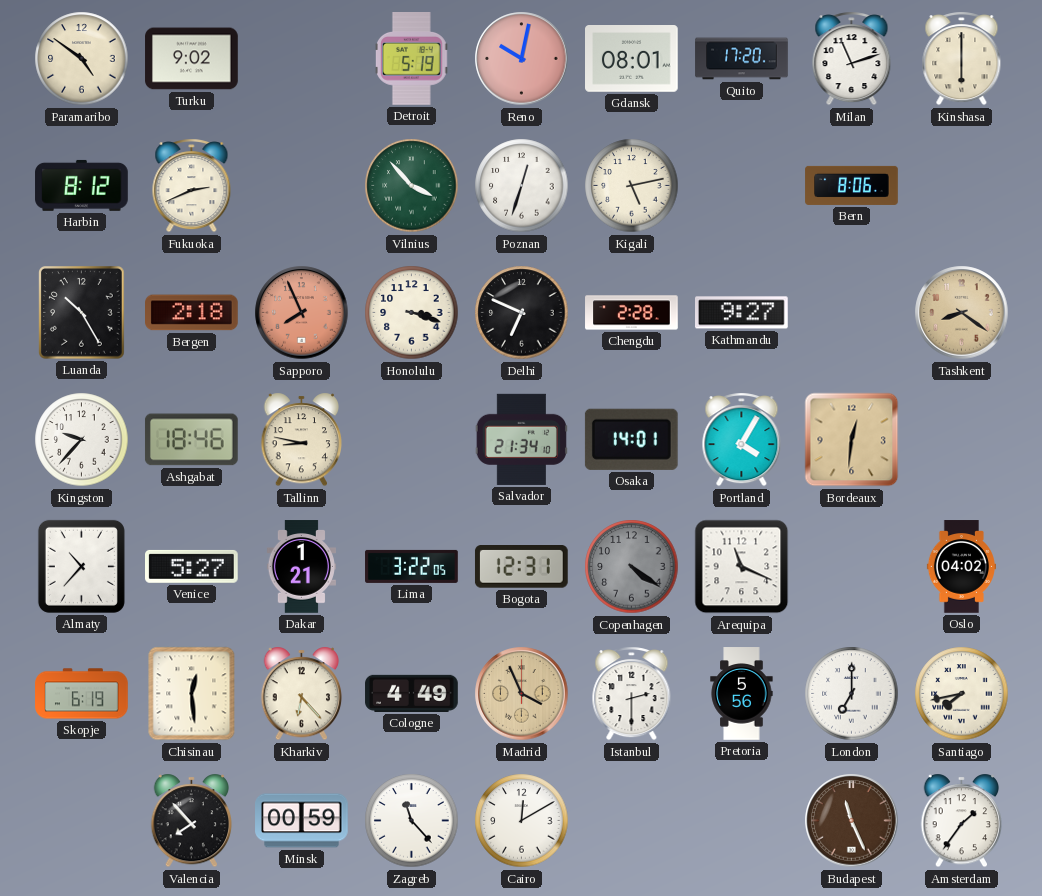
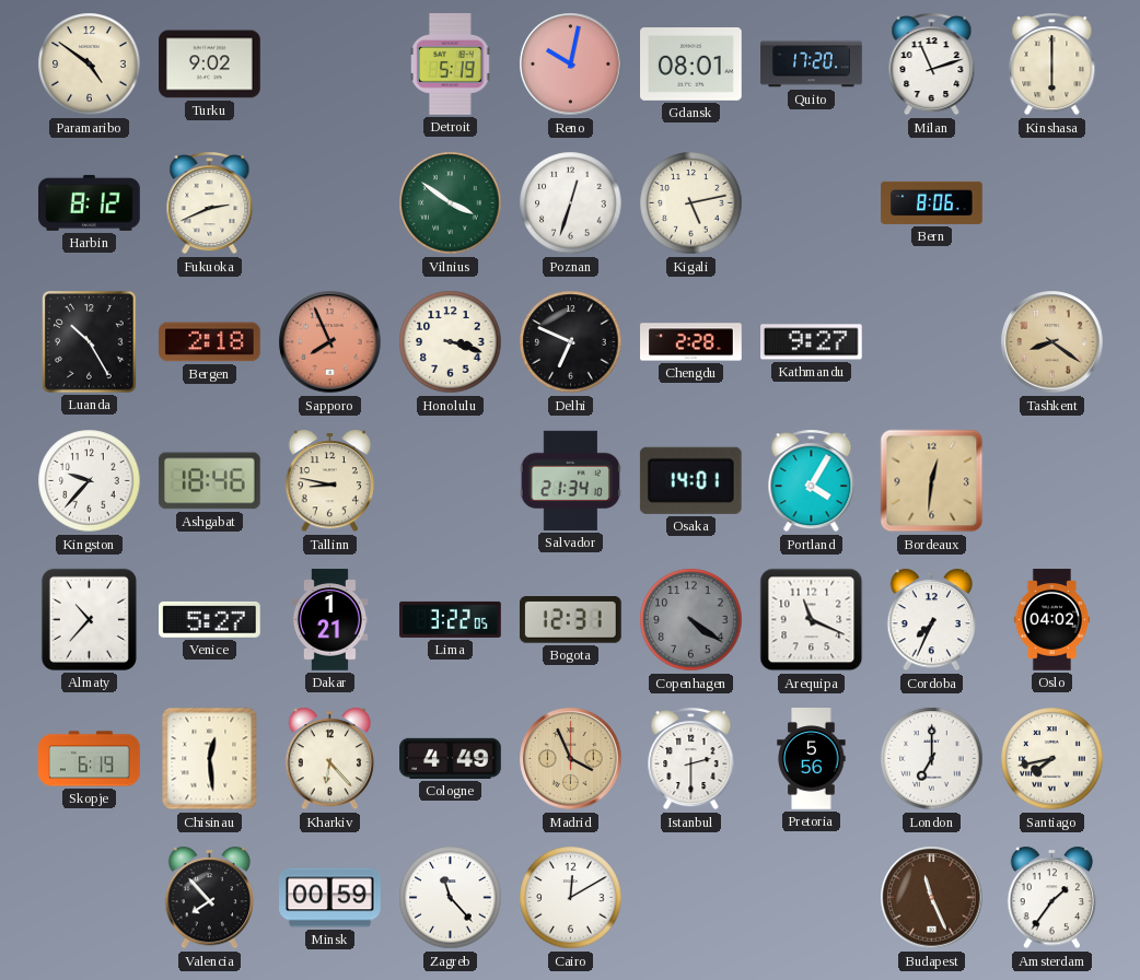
Vilnius: 3:53 -> 3:51
Cordoba: none -> 7:34
